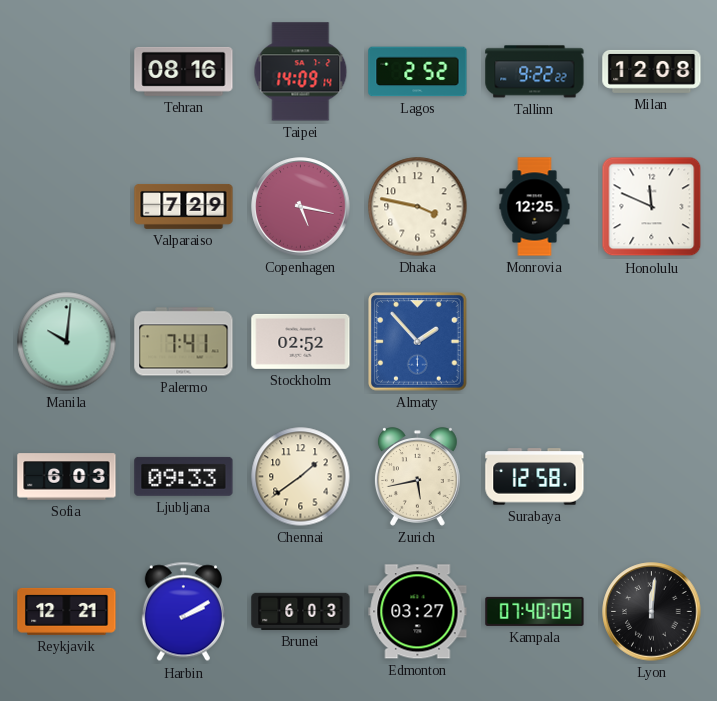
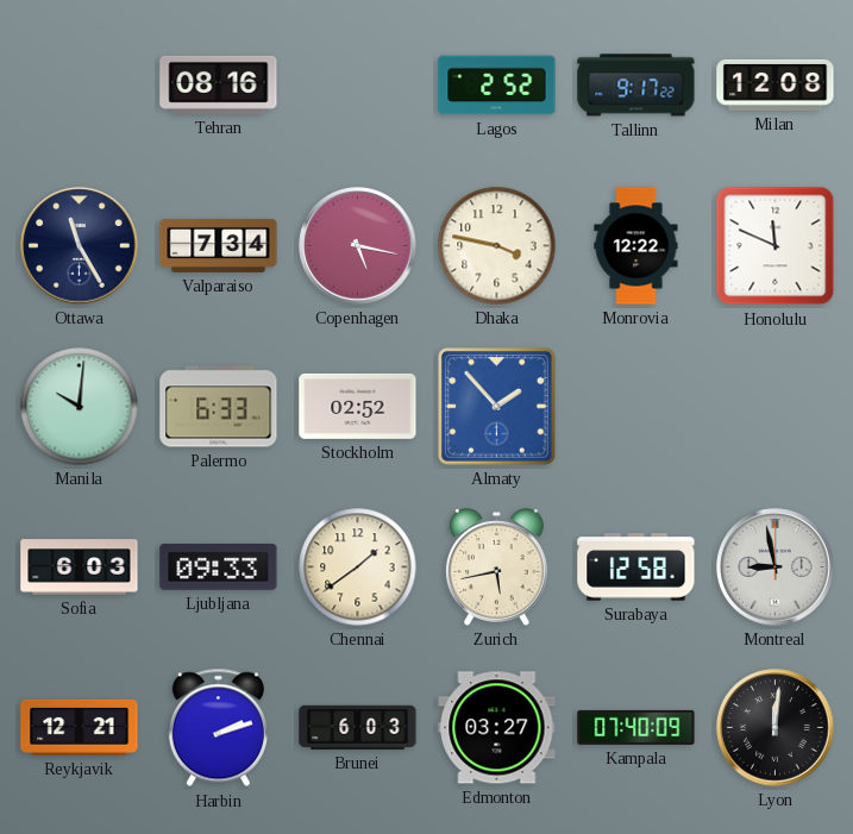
Taipei: 14:09 -> none
Tallinn: 9:22 -> 9:17
Ottawa: none -> 11:25
Valparaiso: 7:29 -> 7:34
Monrovia: 12:25 -> 12:22
Palermo: 7:41 -> 6:33
Montreal: none -> 8:58
Harbin: 2:10 -> 2:12
